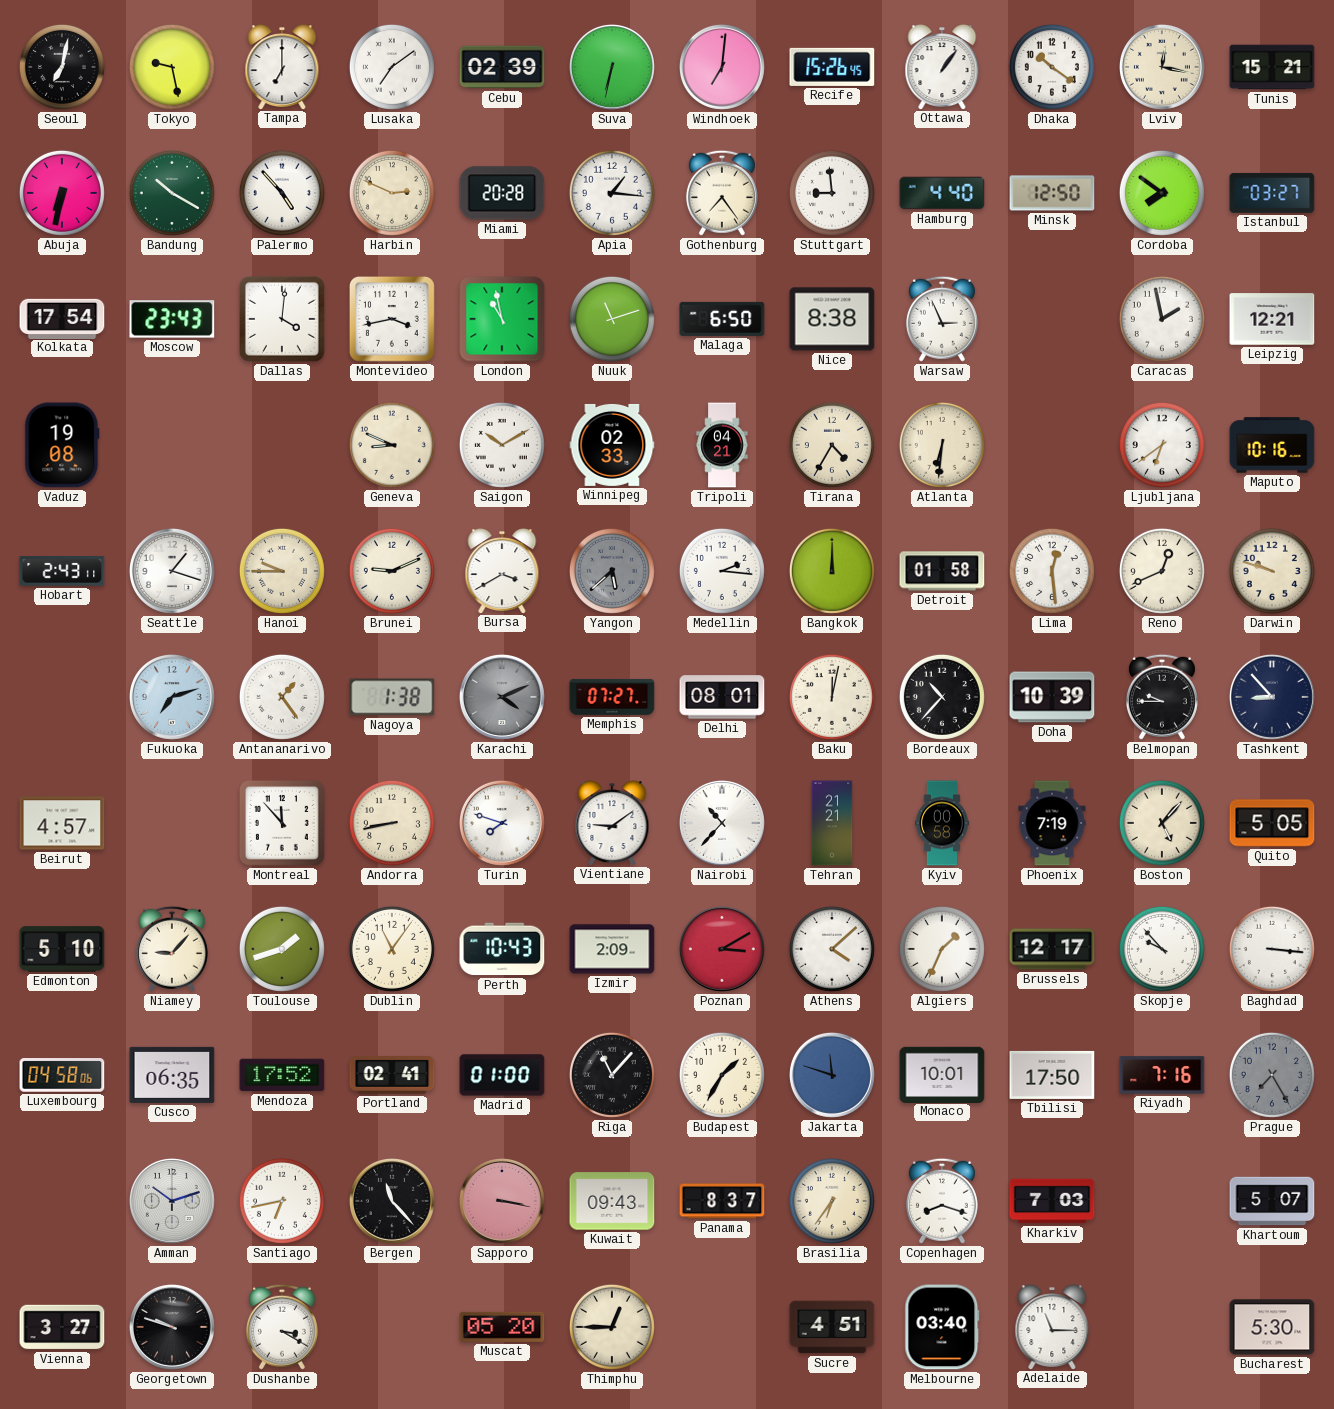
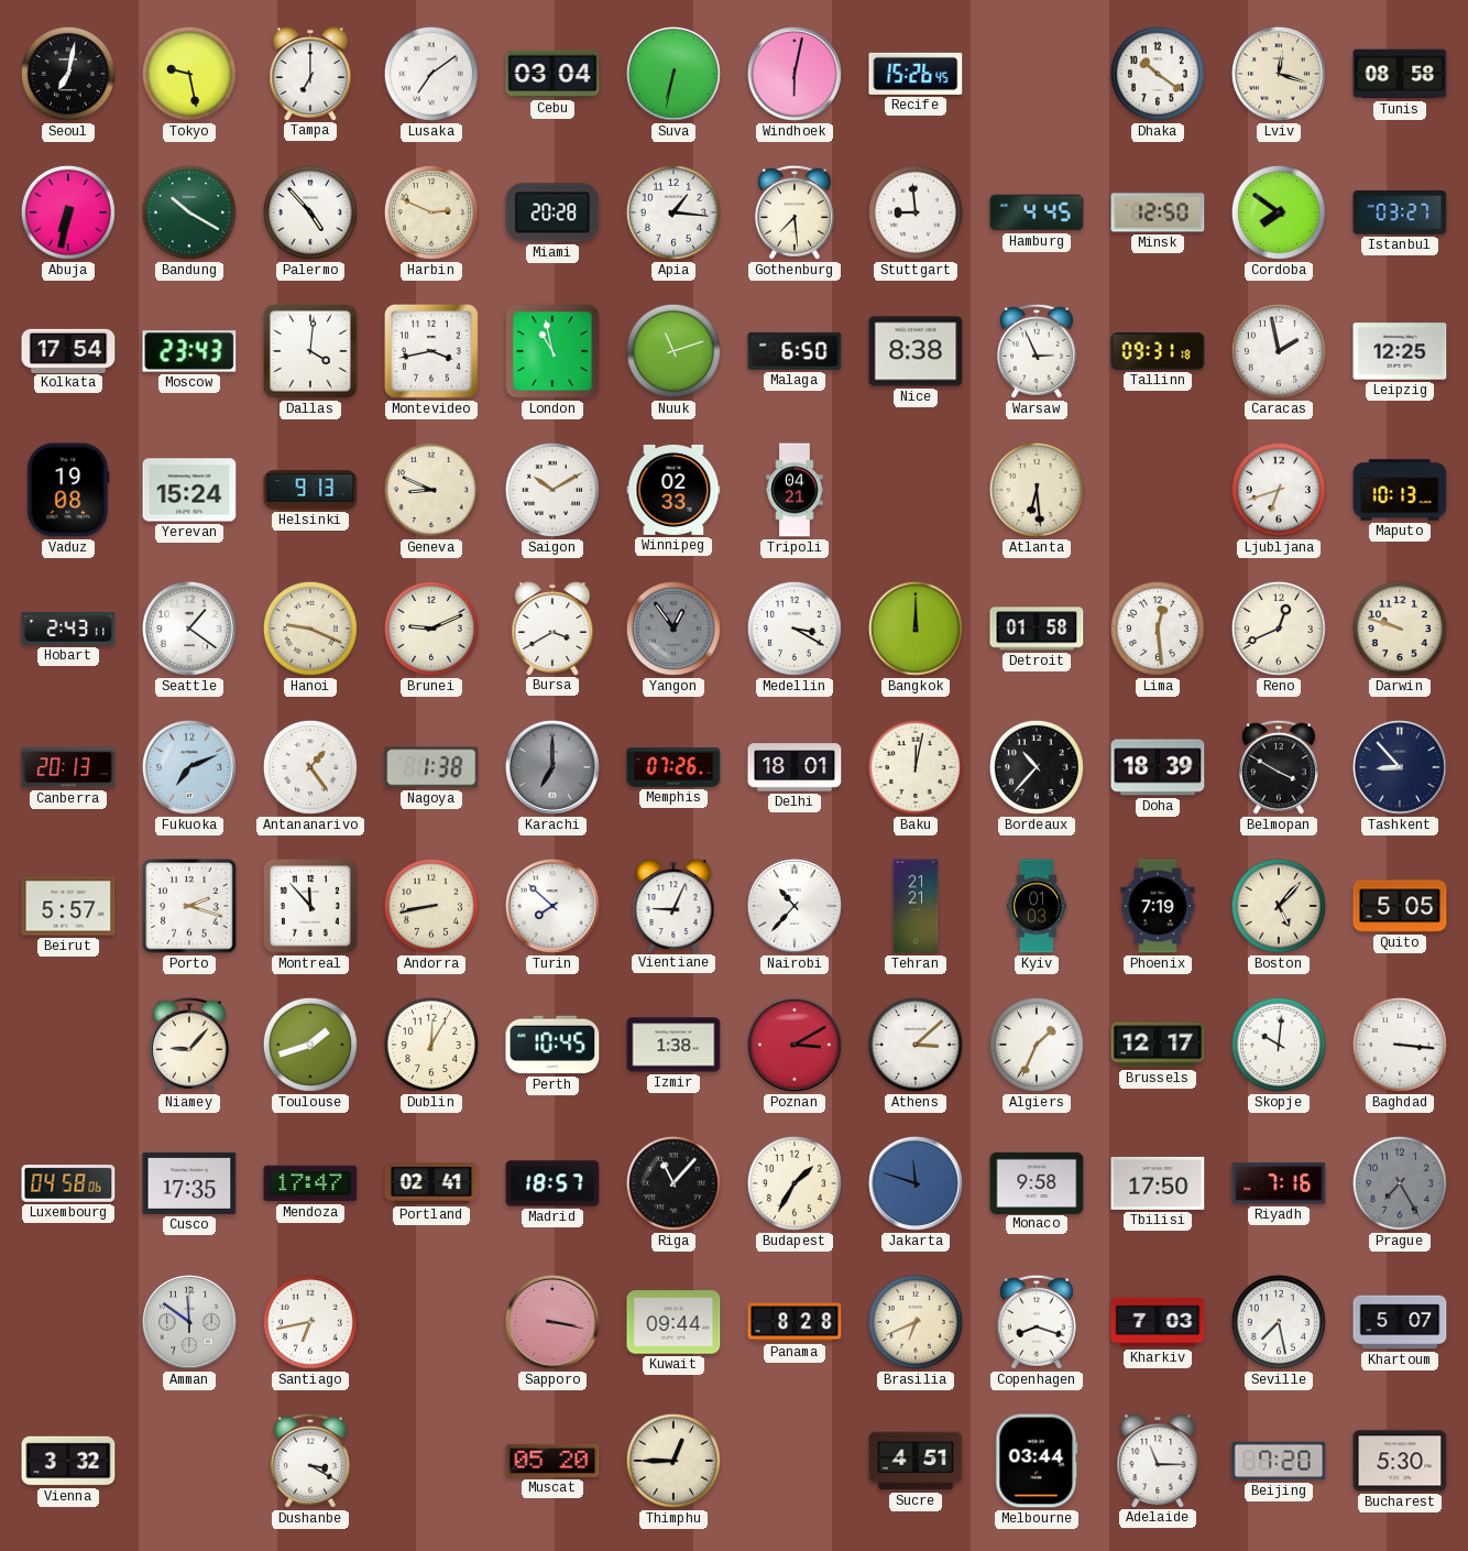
Cebu: 02:39 -> 03:04
Windhoek: 7:01 -> 6:02
Ottawa: 1:06 -> none
Lviv: 12:17 -> 12:18
Tunis: 15:21 -> 08:58
Gothenburg: 7:24 -> 7:29
Hamburg: 4:40 -> 4:45
Tallinn: none -> 09:31
Leipzig: 12:21 -> 12:25
Yerevan: none -> 15:24
Helsinki: none -> 9:13
Tirana: 4:35 -> none
Atlanta: 6:31 -> 6:29
Ljubljana: 6:39 -> 6:42
Maputo: 10:16 -> 10:13
Seattle: 1:18 -> 1:21
Hanoi: 9:45 -> 9:19
Yangon: 5:38 -> 12:54
Medellin: 2:16 -> 3:20
Canberra: none -> 20:13
Fukuoka: 7:12 -> 7:11
Karachi: 4:11 -> 7:00
Memphis: 07:27 -> 07:26
Delhi: 08:01 -> 18:01
Doha: 10:39 -> 18:39
Belmopan: 9:45 -> 3:50
Beirut: 4:57 -> 5:57
Porto: none -> 2:18
Turin: 7:48 -> 7:52
Vientiane: 9:09 -> 9:04
Kyiv: 00:58 -> 01:03
Edmonton: 5:10 -> none
Dublin: 11:06 -> 12:05
Perth: 10:43 -> 10:45
Izmir: 2:09 -> 1:38
Athens: 4:08 -> 3:08
Skopje: 9:53 -> 10:01
Cusco: 06:35 -> 17:35
Mendoza: 17:52 -> 17:47
Madrid: 01:00 -> 18:57
Monaco: 10:01 -> 9:58
Amman: 10:12 -> 11:51
Bergen: 11:23 -> none
Kuwait: 09:43 -> 09:44
Panama: 8:37 -> 8:28
Brasilia: 6:36 -> 6:41
Seville: none -> 7:28
Vienna: 3:27 -> 3:32
Georgetown: 9:48 -> none
Melbourne: 03:40 -> 03:44
Beijing: none -> 7:20
